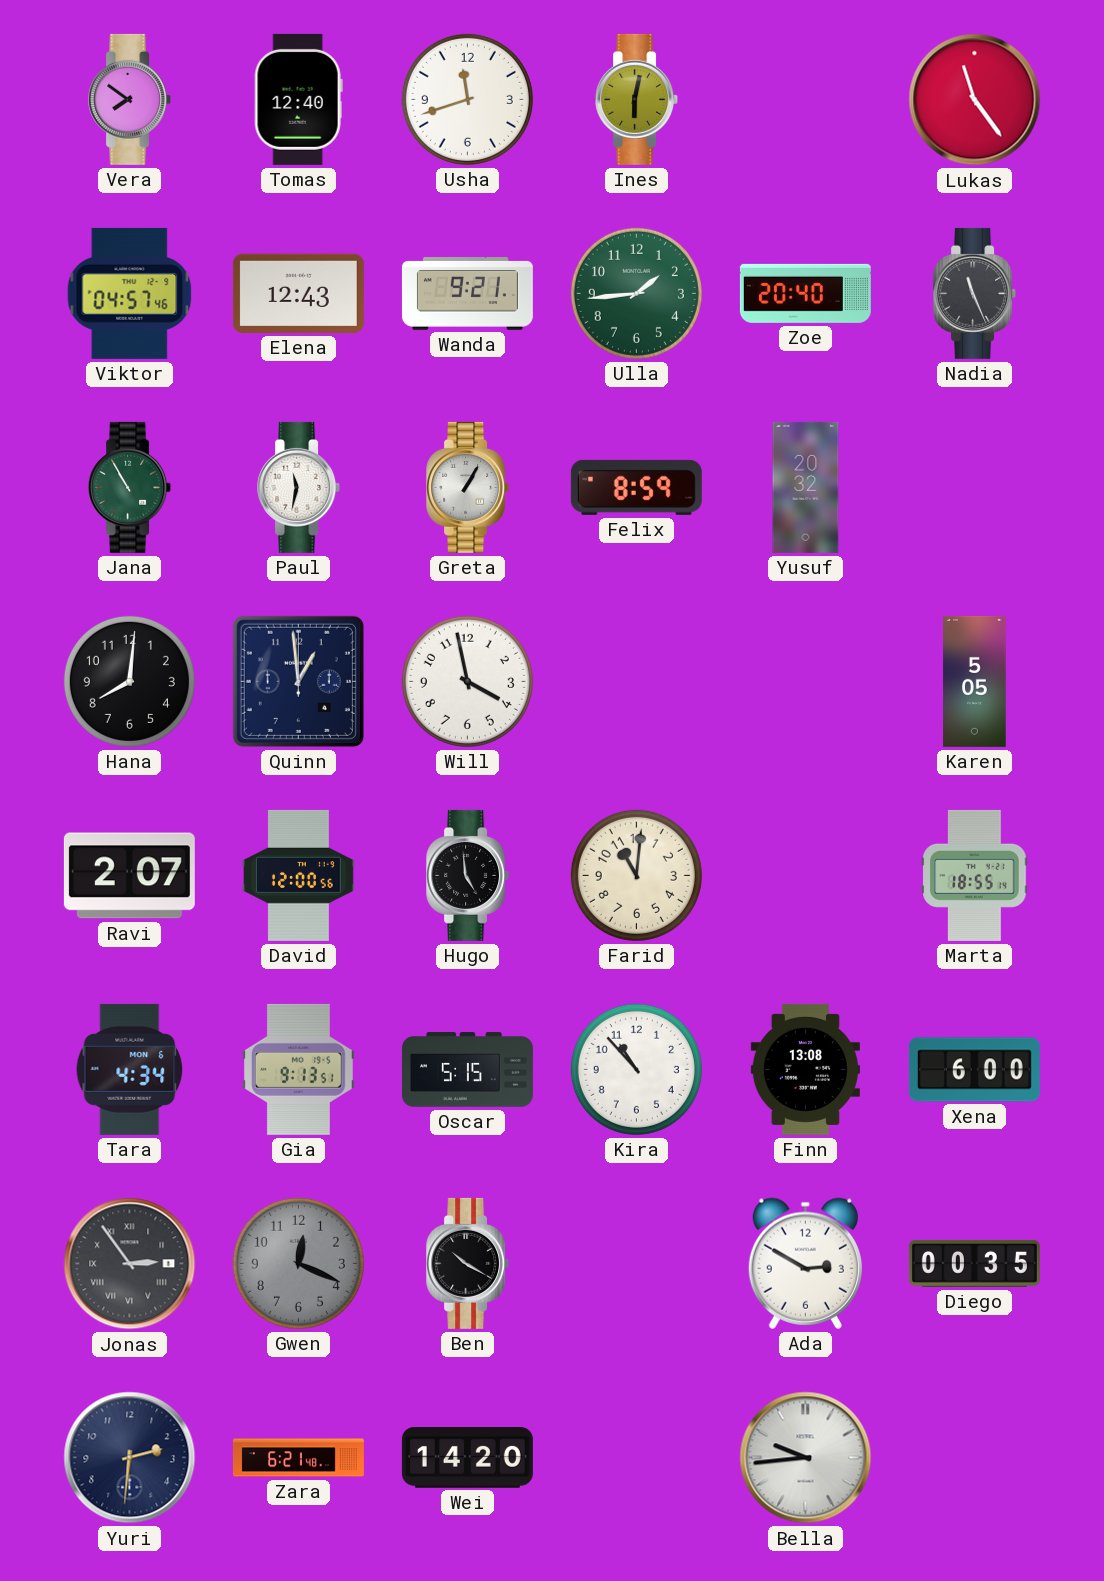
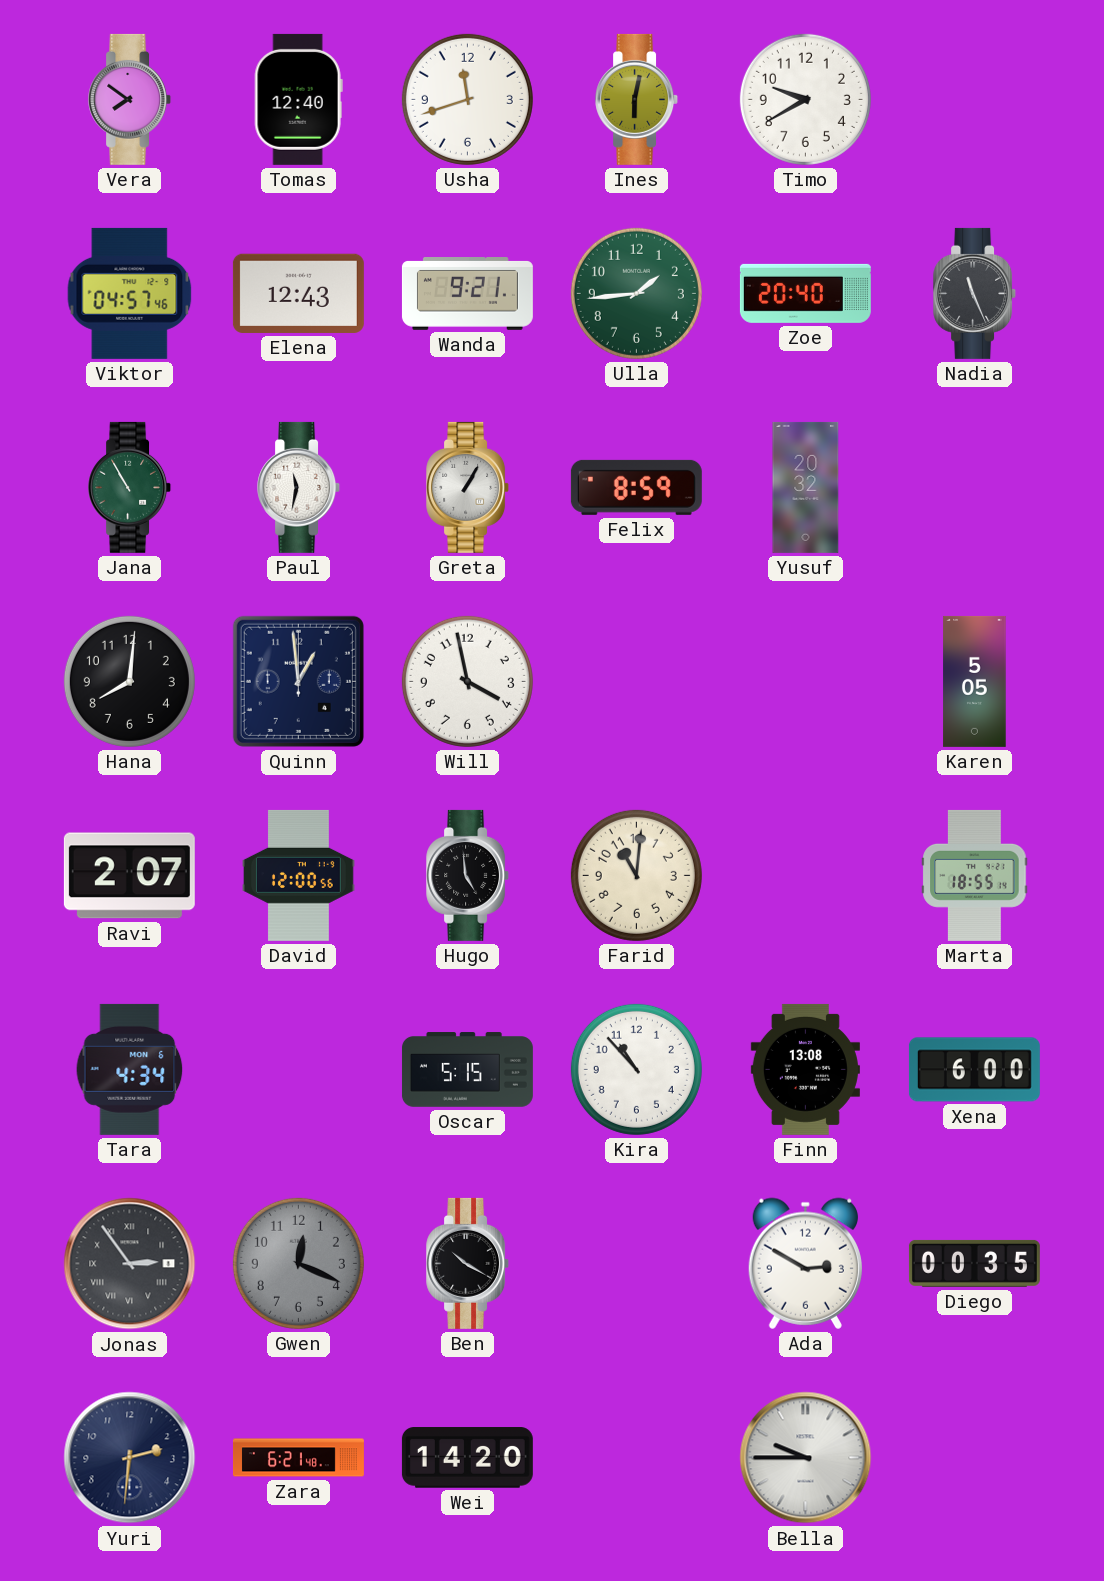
Timo: none -> 9:40
Lukas: 11:24 -> none
Gia: 9:13 -> none
Bella: 9:44 -> 9:45
